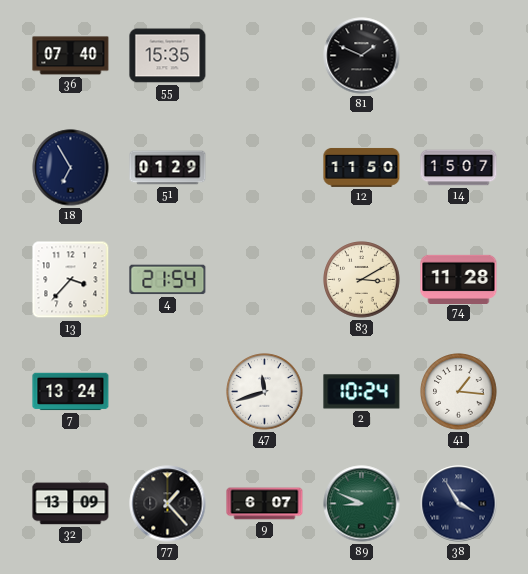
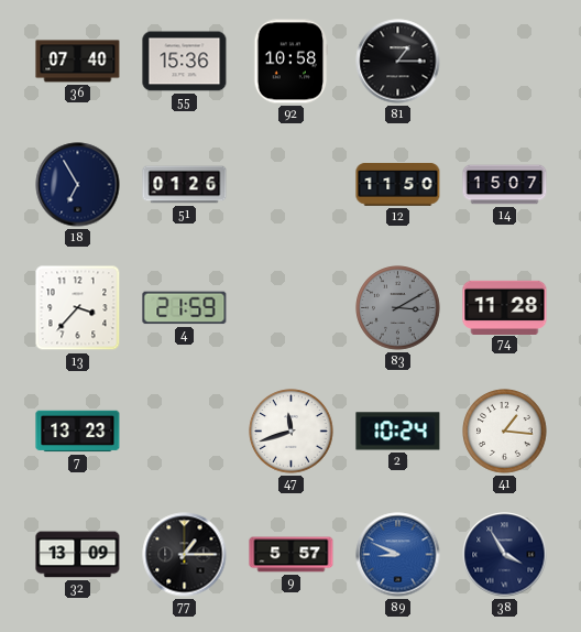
55: 15:35 -> 15:36
92: none -> 10:58
81: 1:49 -> 1:15
51: 01:29 -> 01:26
4: 21:54 -> 21:59
83 dial: cream -> grey
7: 13:24 -> 13:23
77: 1:23 -> 1:15
9: 6:07 -> 5:57
89 dial: green -> blue
